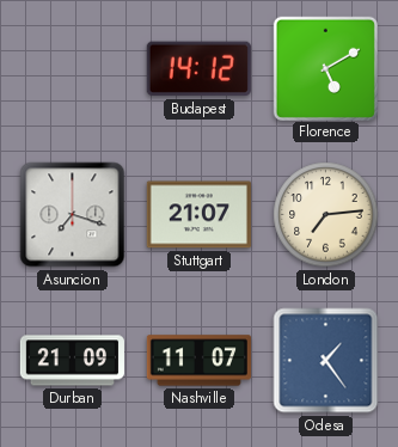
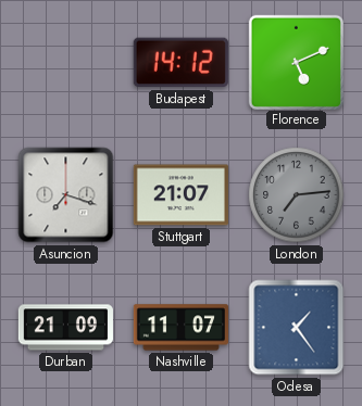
Florence: 5:10 -> 5:11
London dial: cream -> grey
